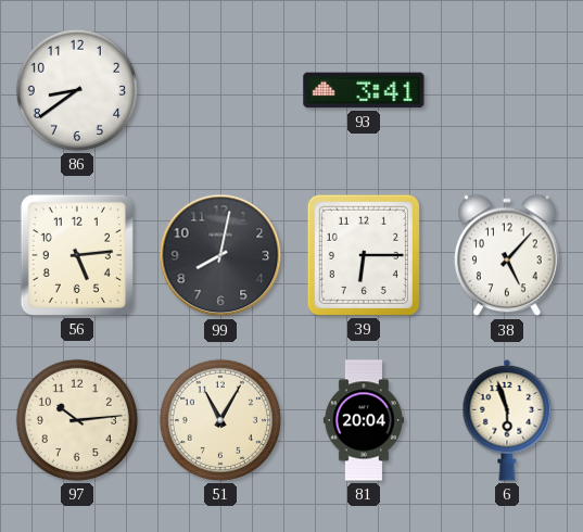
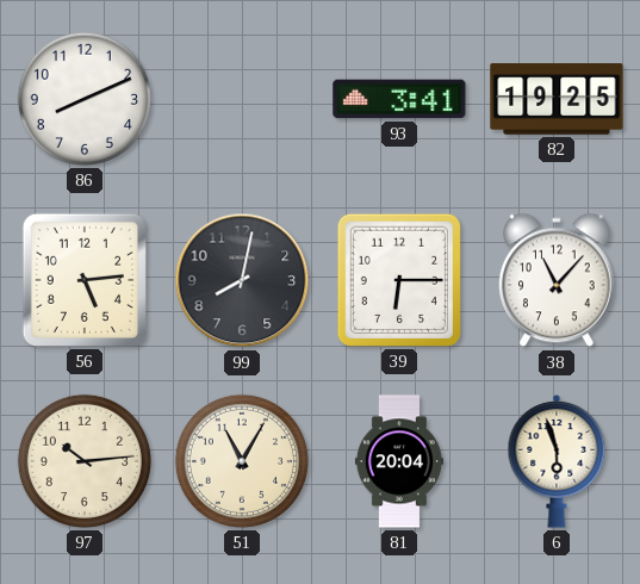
86: 8:39 -> 8:11
82: none -> 19:25
38: 5:07 -> 11:07
